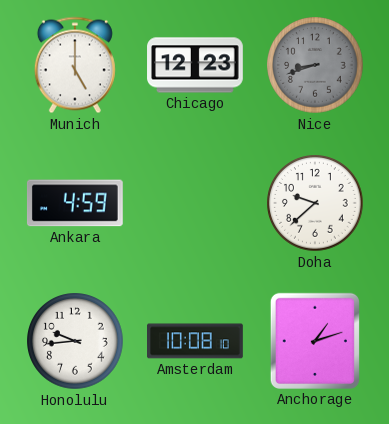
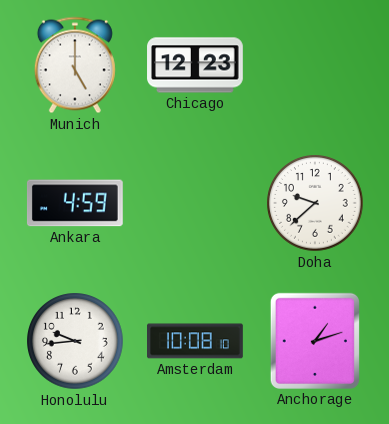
Nice: 8:42 -> none
